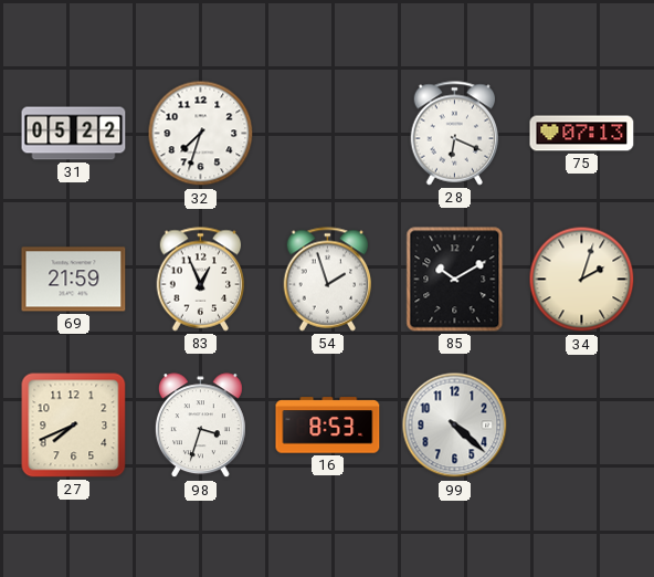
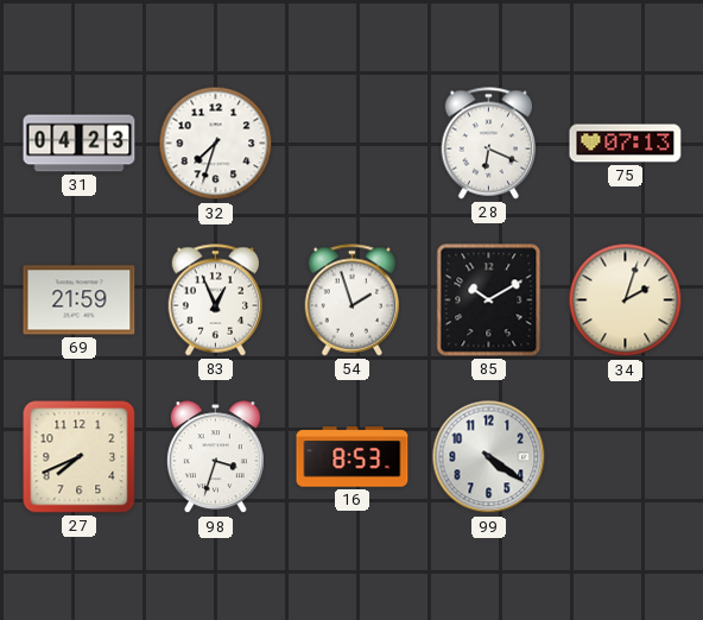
31: 05:22 -> 04:23
99: 4:22 -> 4:21
